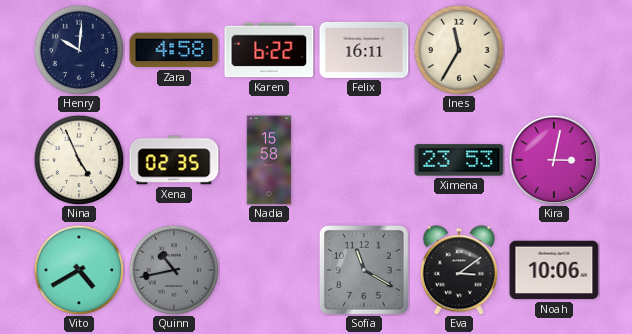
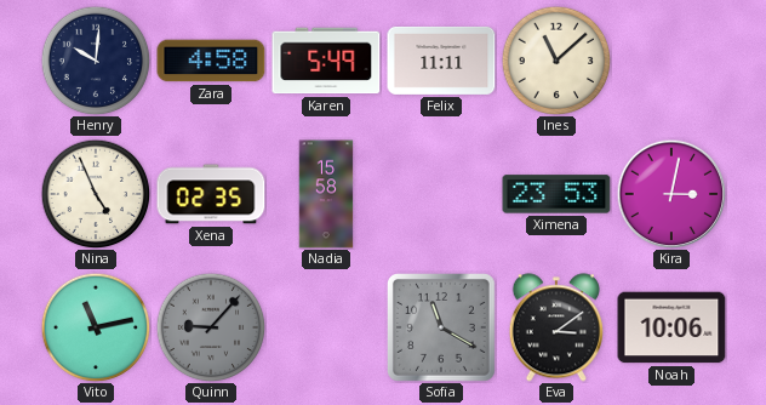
Karen: 6:22 -> 5:49
Felix: 16:11 -> 11:11
Ines: 11:35 -> 11:08
Vito: 4:40 -> 11:13
Quinn: 10:43 -> 9:07
